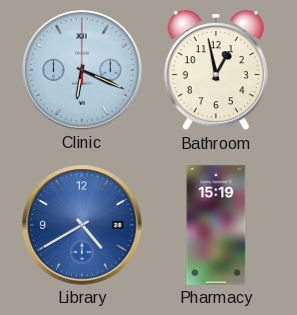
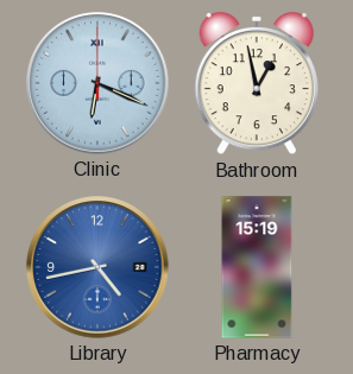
Library: 4:40 -> 4:43
